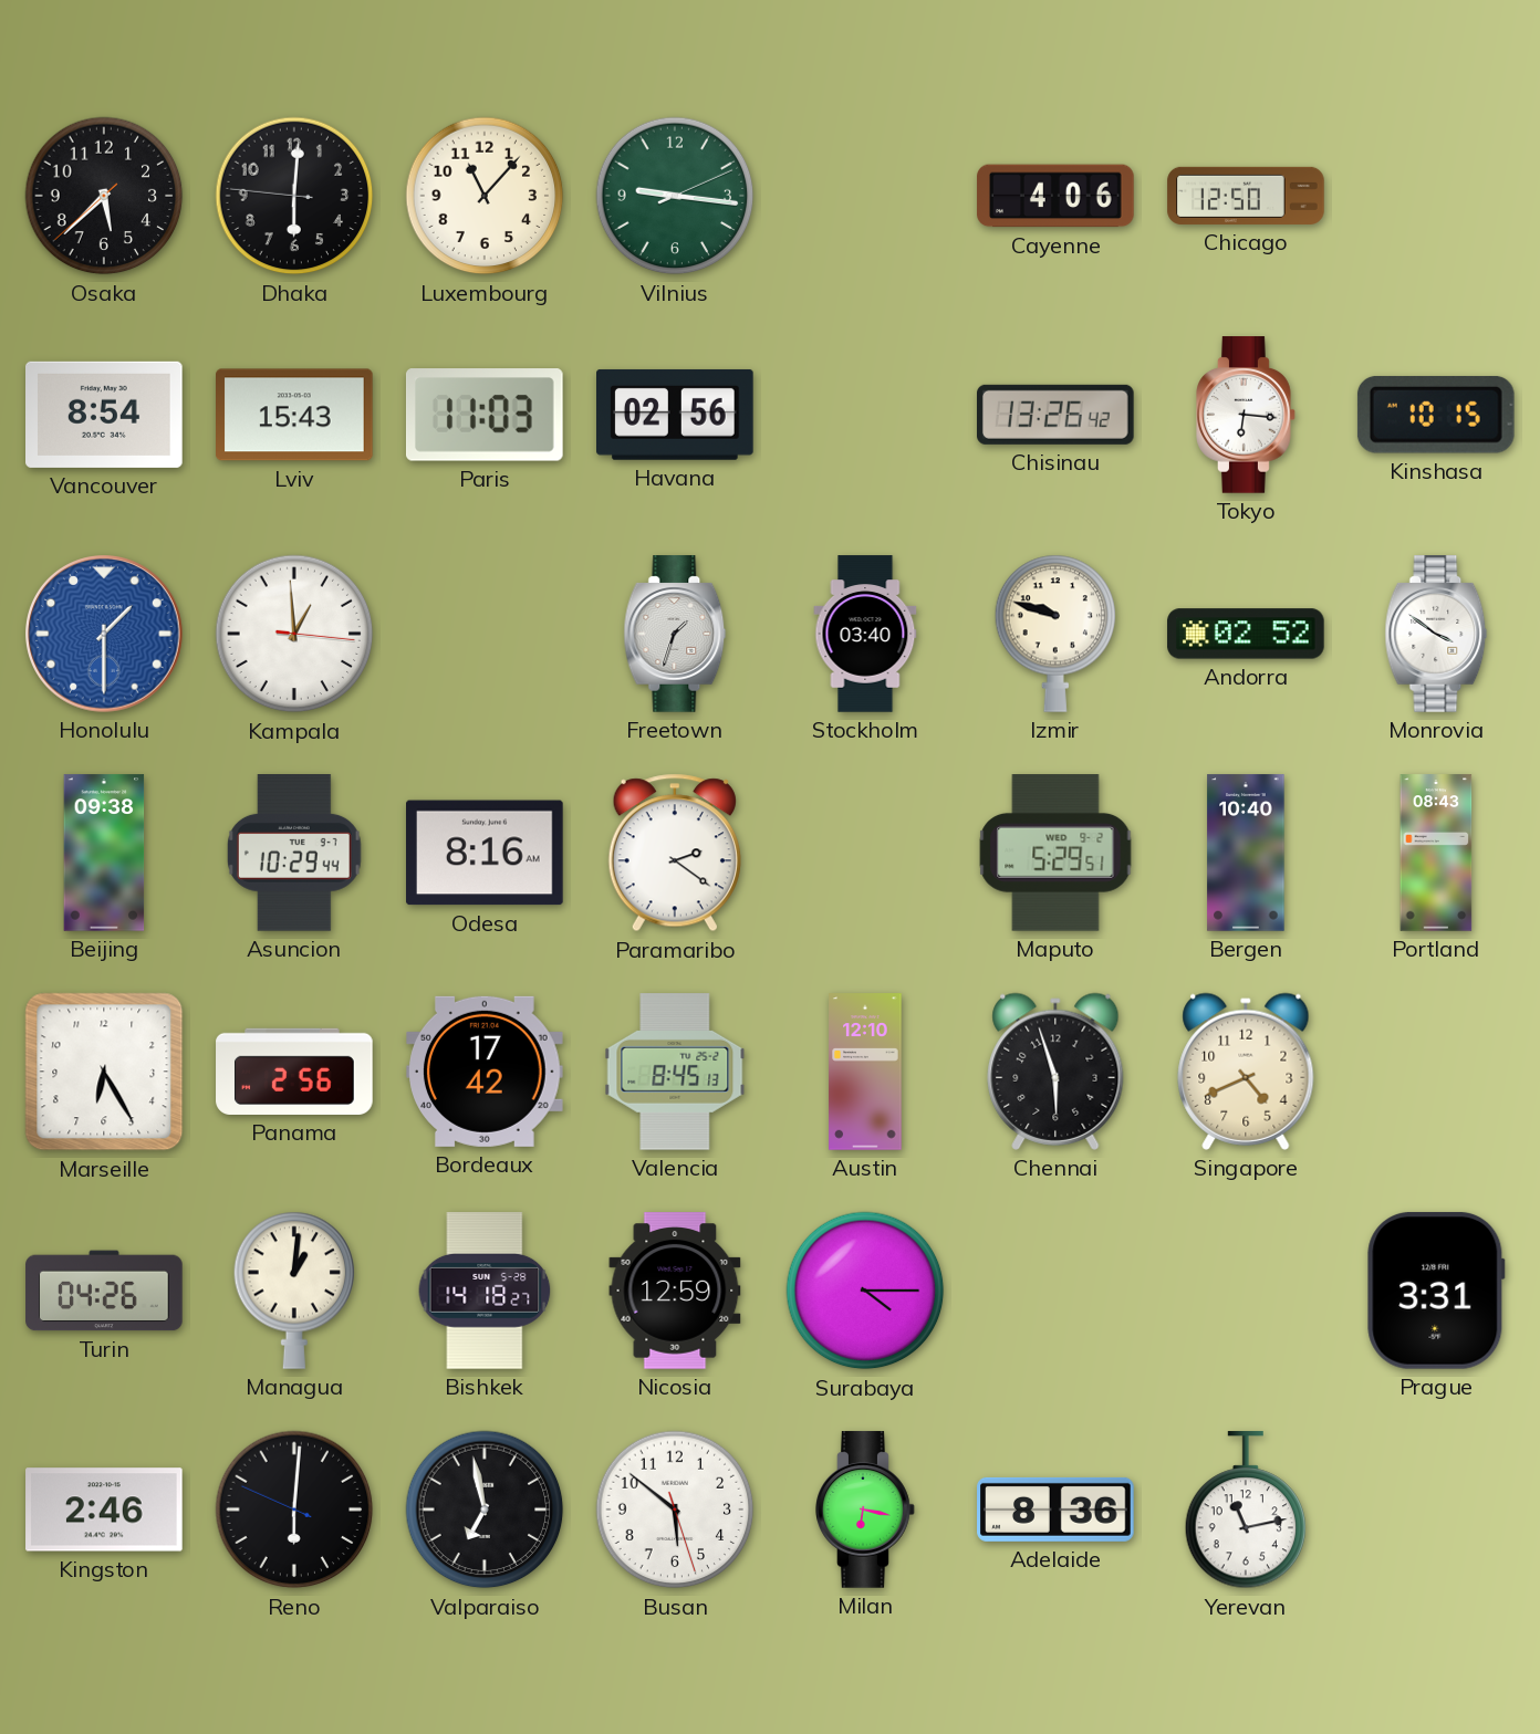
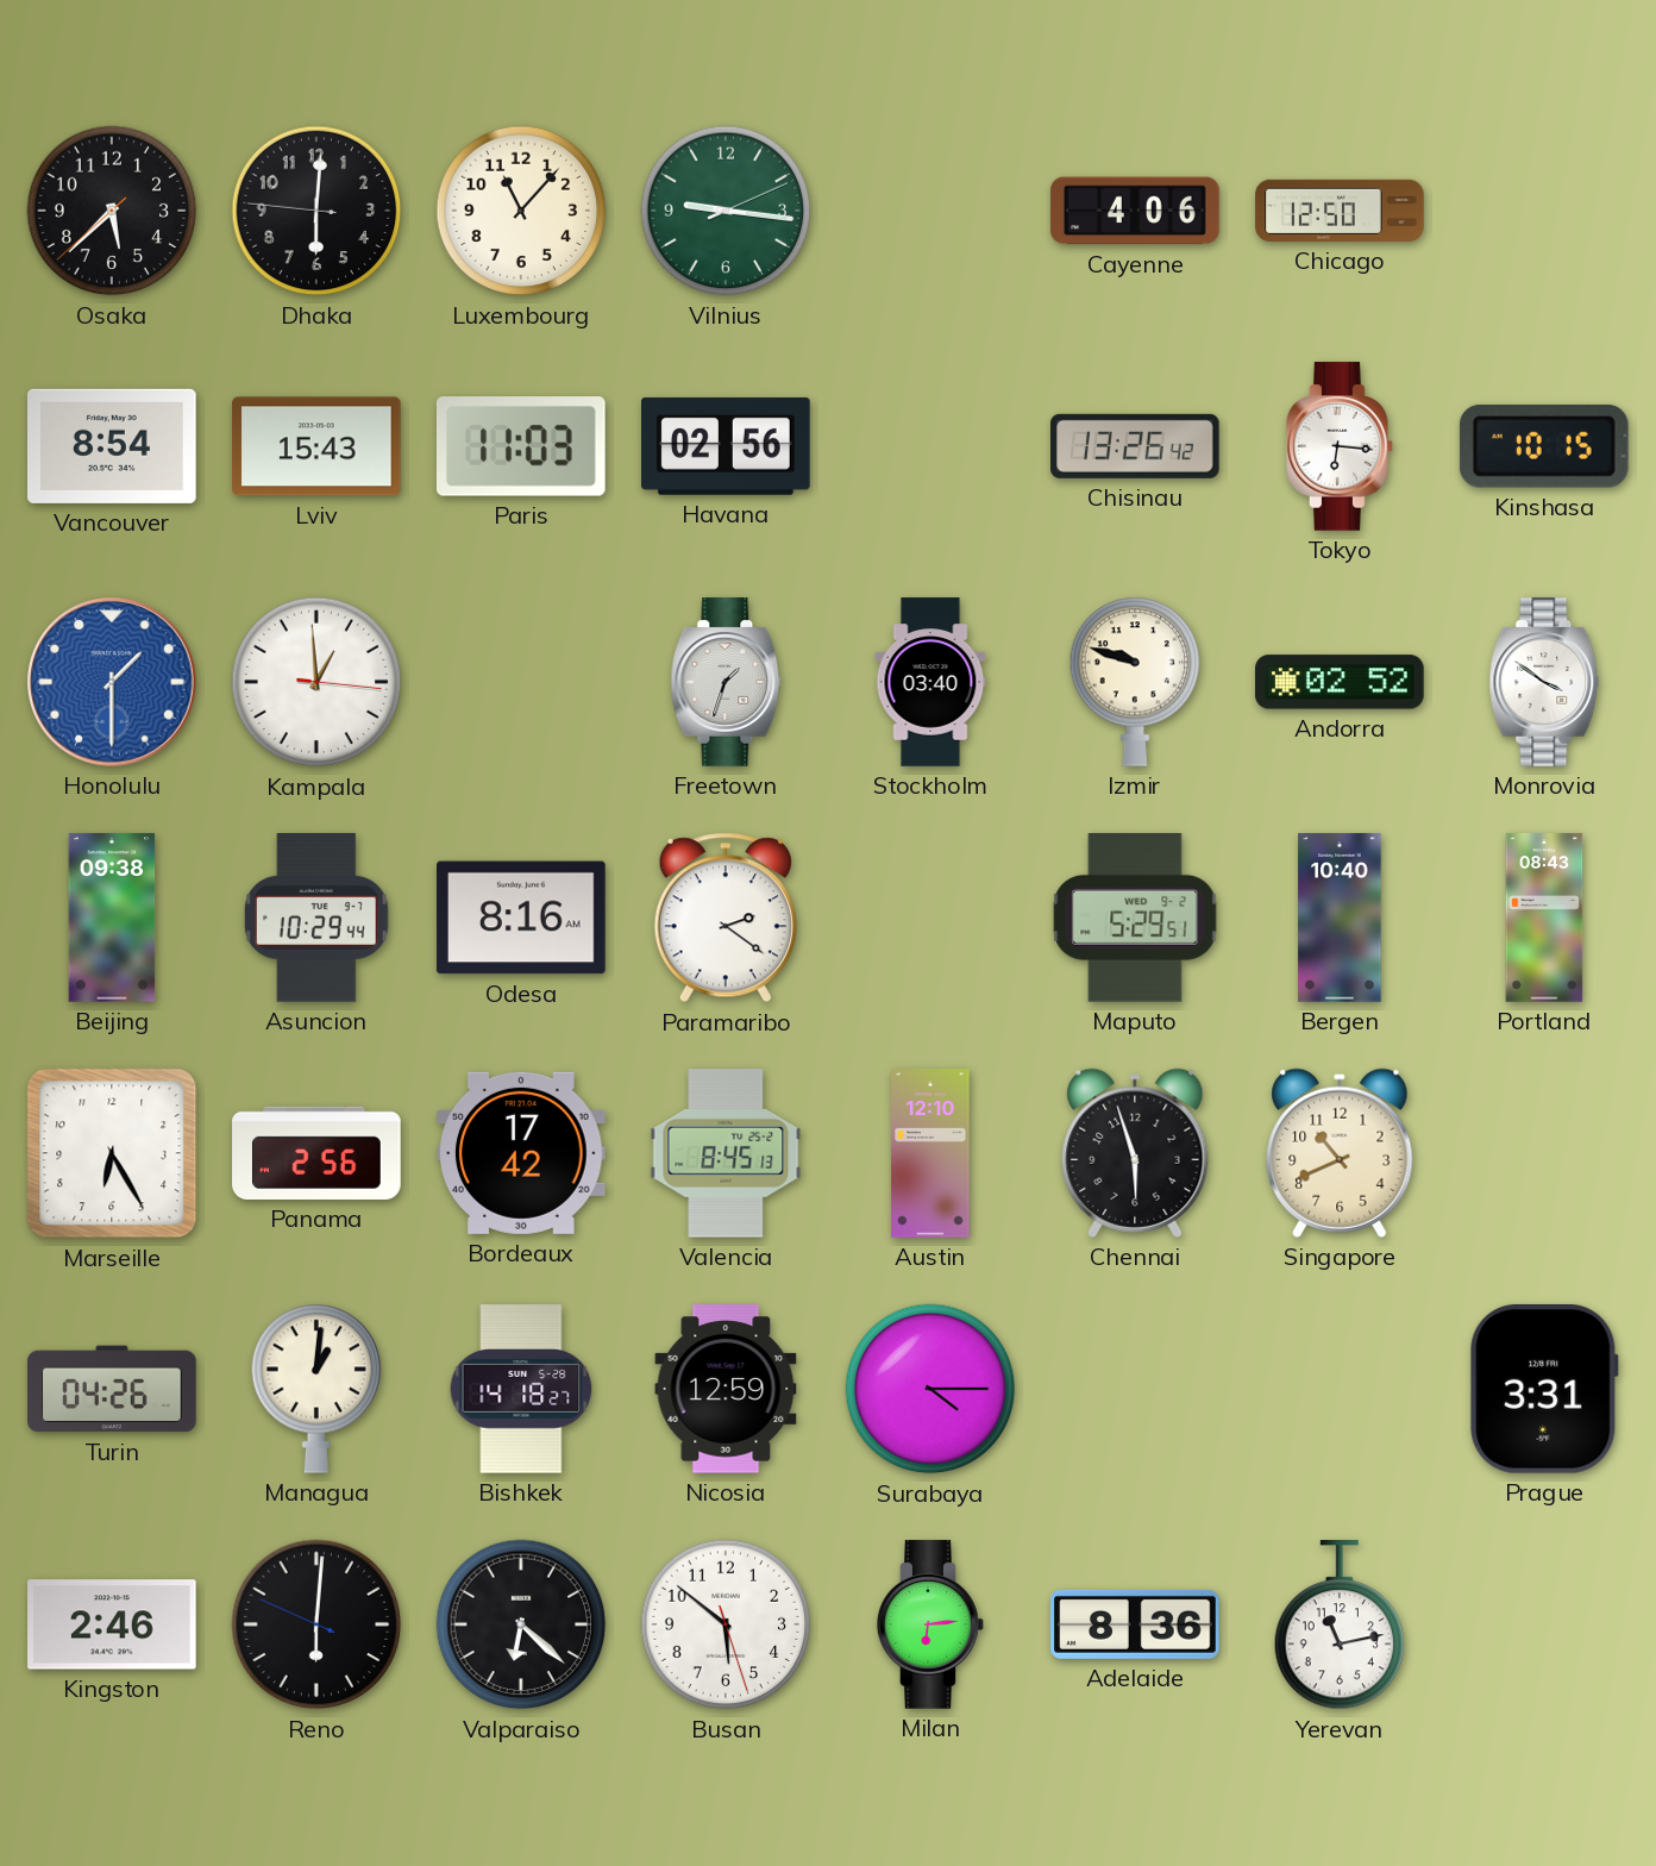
Singapore: 4:41 -> 10:41
Valparaiso: 6:58 -> 6:22
Milan: 6:17 -> 6:14
